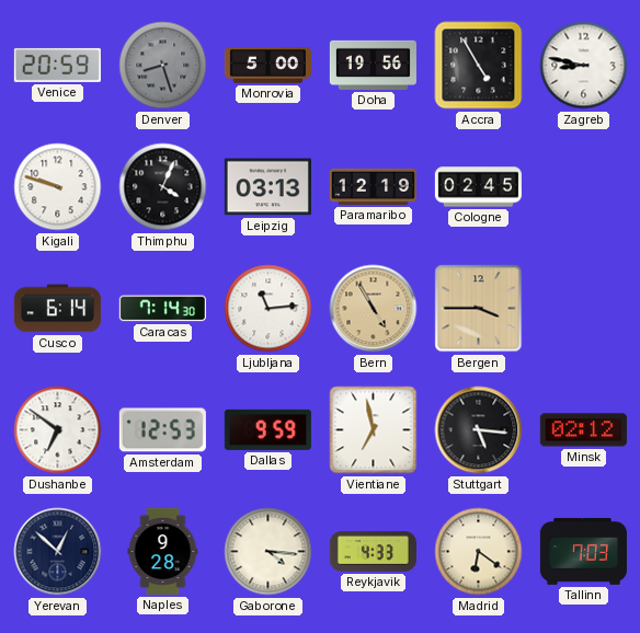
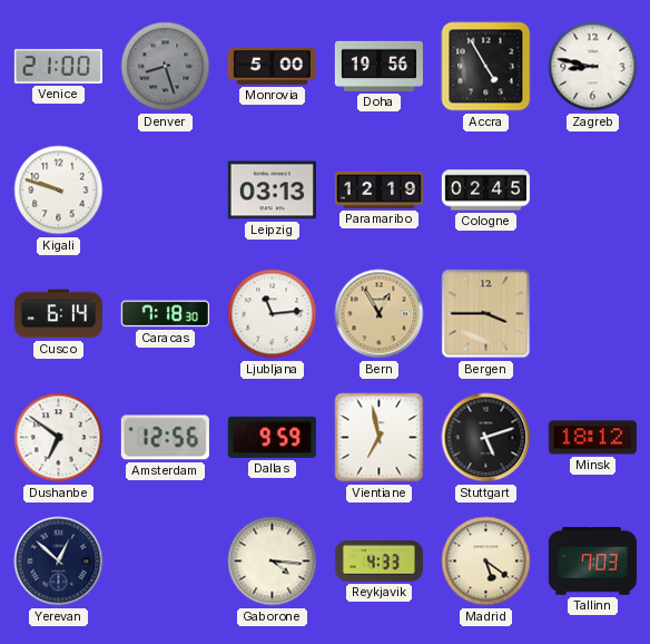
Venice: 20:59 -> 21:00
Thimphu: 4:04 -> none
Caracas: 7:14 -> 7:18
Bern: 4:55 -> 12:55
Amsterdam: 12:53 -> 12:56
Stuttgart: 5:16 -> 5:12
Minsk: 02:12 -> 18:12
Naples: 9:28 -> none
Madrid: 6:21 -> 5:21
